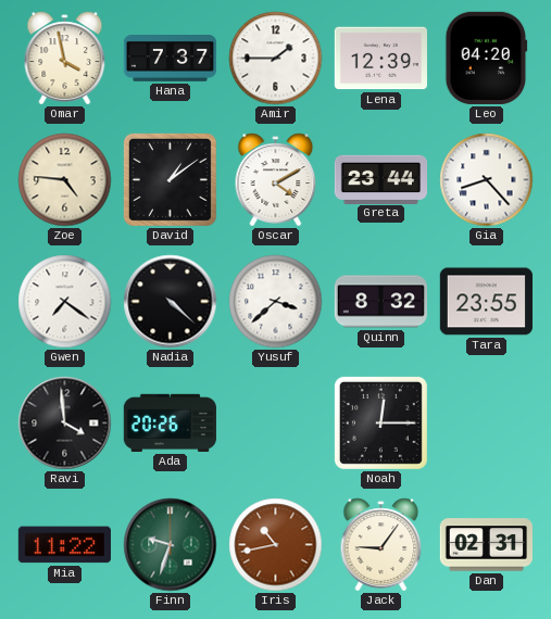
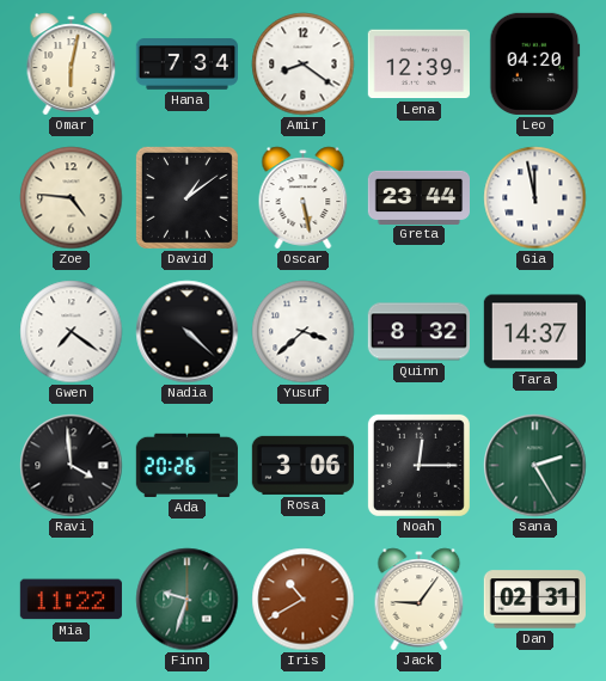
Omar: 3:58 -> 6:02
Hana: 7:37 -> 7:34
Amir: 1:45 -> 8:21
Oscar: 4:10 -> 5:28
Gia: 8:23 -> 11:58
Tara: 23:55 -> 14:37
Rosa: none -> 3:06
Sana: none -> 2:25
Iris: 10:43 -> 10:40
